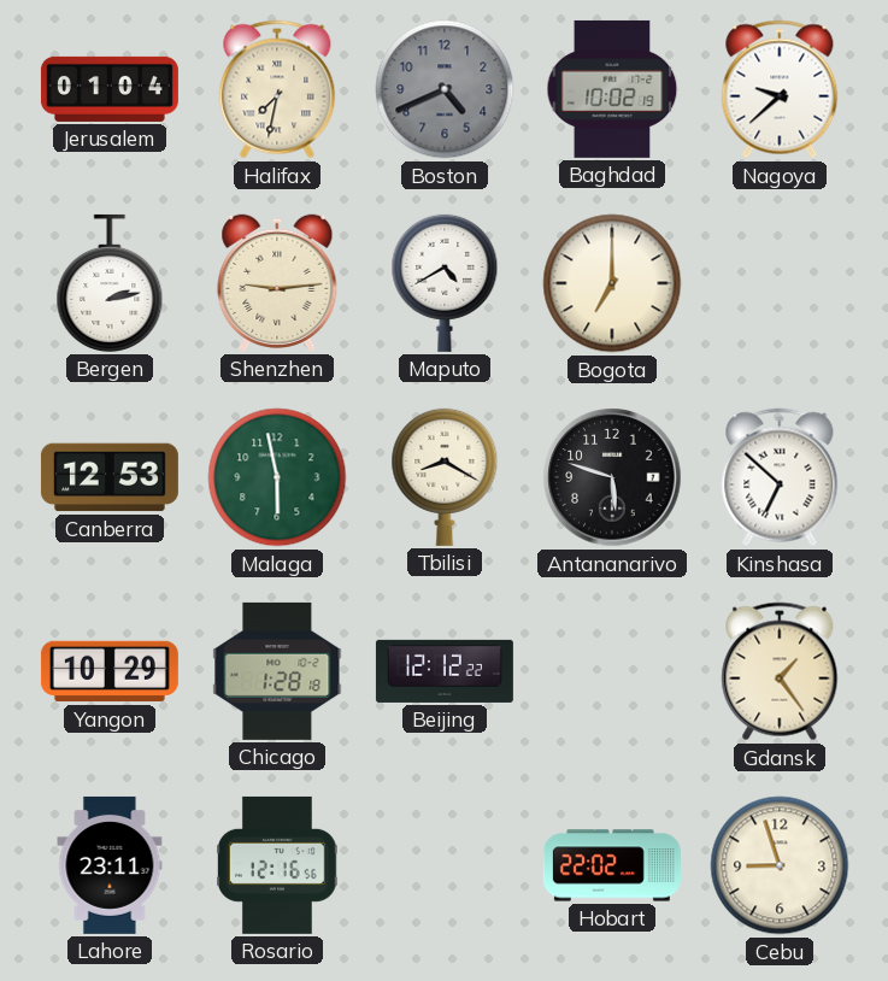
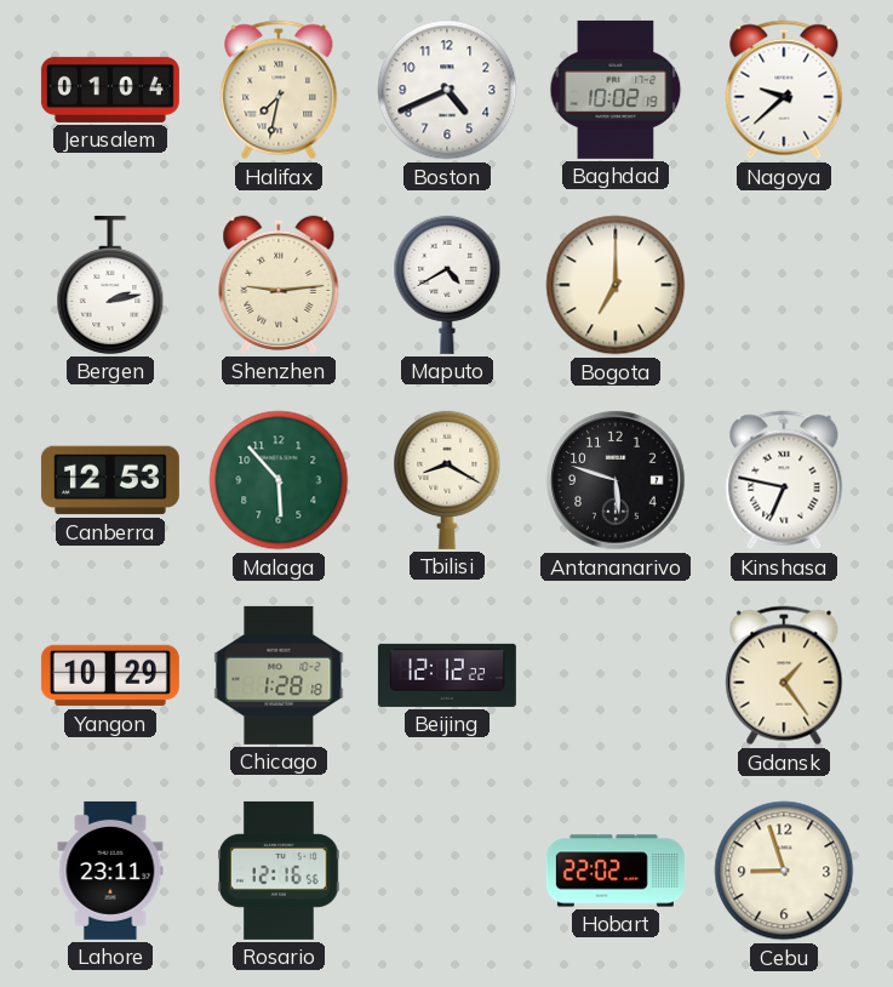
Boston dial: grey -> white
Malaga: 5:58 -> 5:53
Kinshasa: 6:52 -> 6:47
